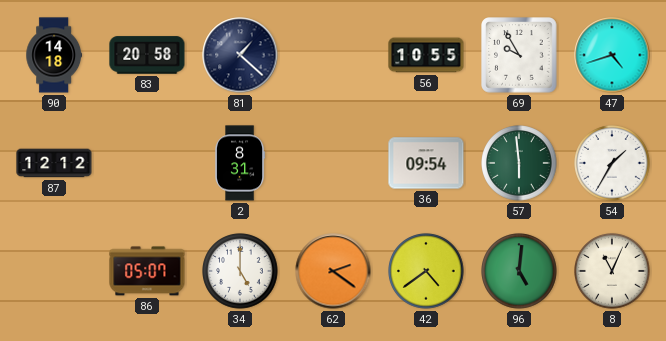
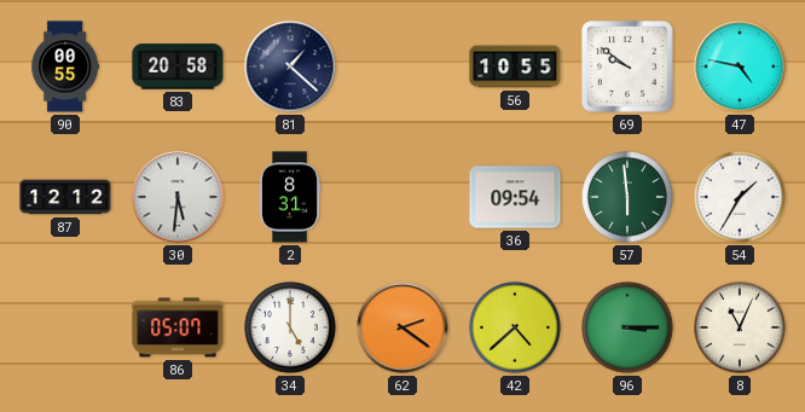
90: 14:18 -> 00:55
69: 9:55 -> 9:51
47: 4:42 -> 4:47
30: none -> 5:31
42: 4:39 -> 4:38
96: 5:01 -> 3:15
